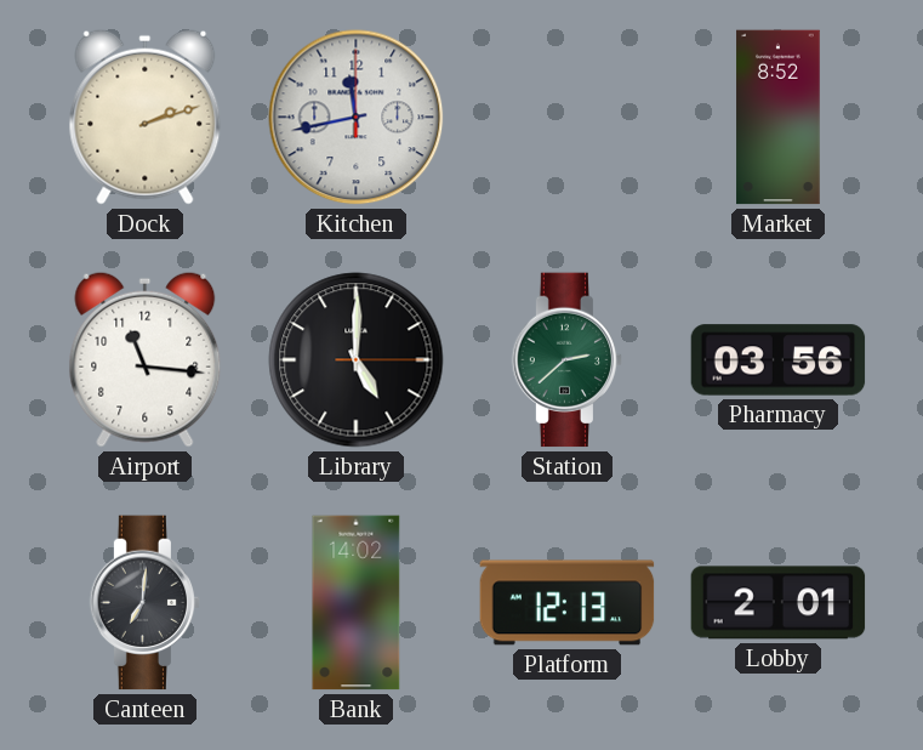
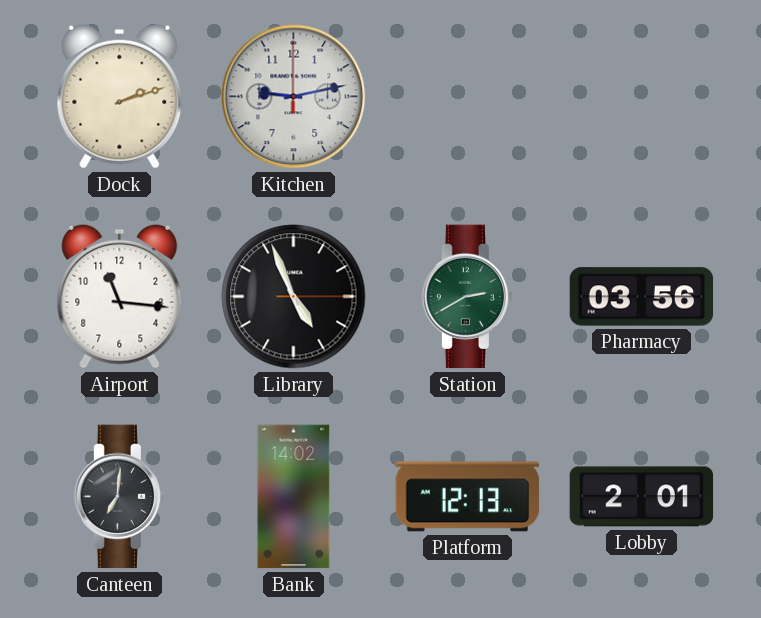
Kitchen: 11:43 -> 9:13
Market: 8:52 -> none
Library: 5:00 -> 4:56
Station: 2:38 -> 2:40
